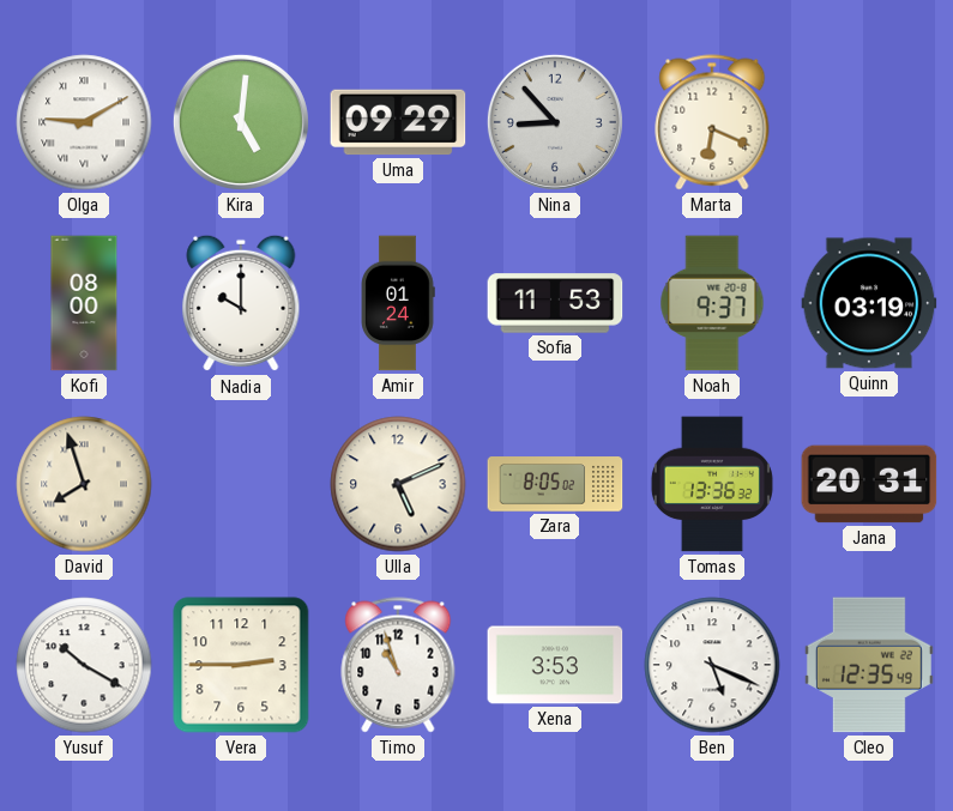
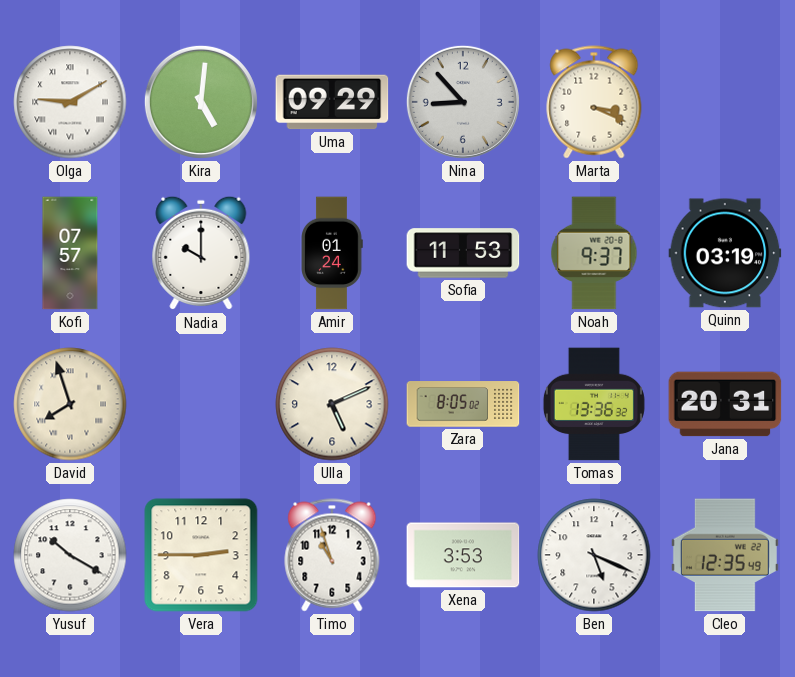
Marta: 6:19 -> 3:19
Kofi: 08:00 -> 07:57
